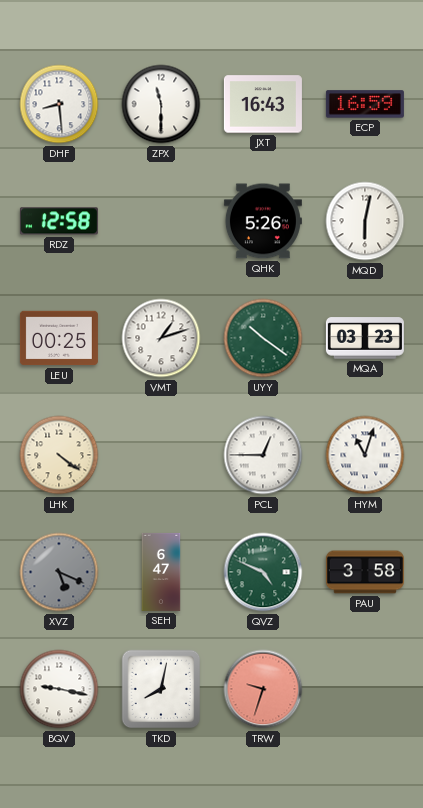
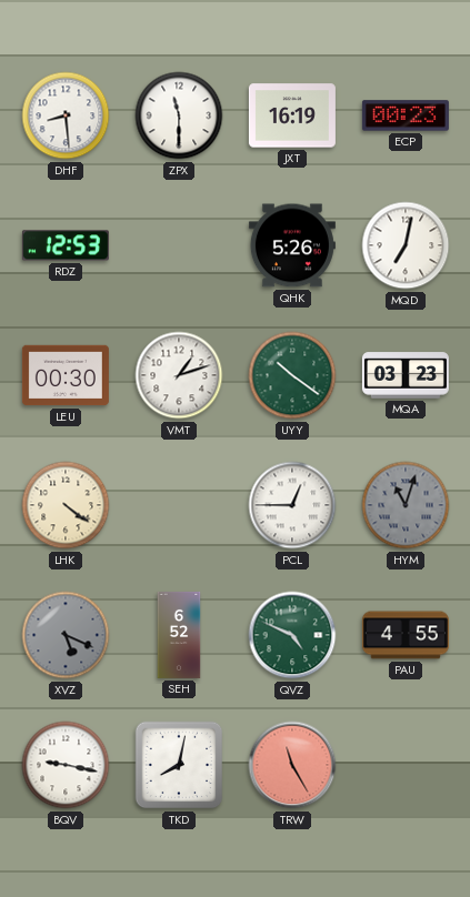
JXT: 16:43 -> 16:19
ECP: 16:59 -> 00:23
RDZ: 12:58 -> 12:53
MQD: 6:02 -> 7:02
LEU: 00:25 -> 00:30
HYM dial: white -> grey
SEH: 6:47 -> 6:52
PAU: 3:58 -> 4:55
TRW: 9:33 -> 11:25
